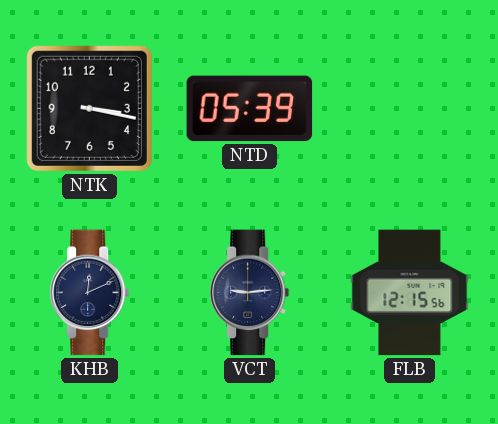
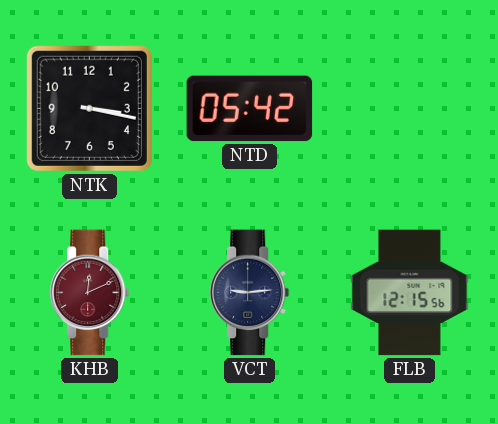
NTD: 05:39 -> 05:42
KHB dial: navy -> burgundy
